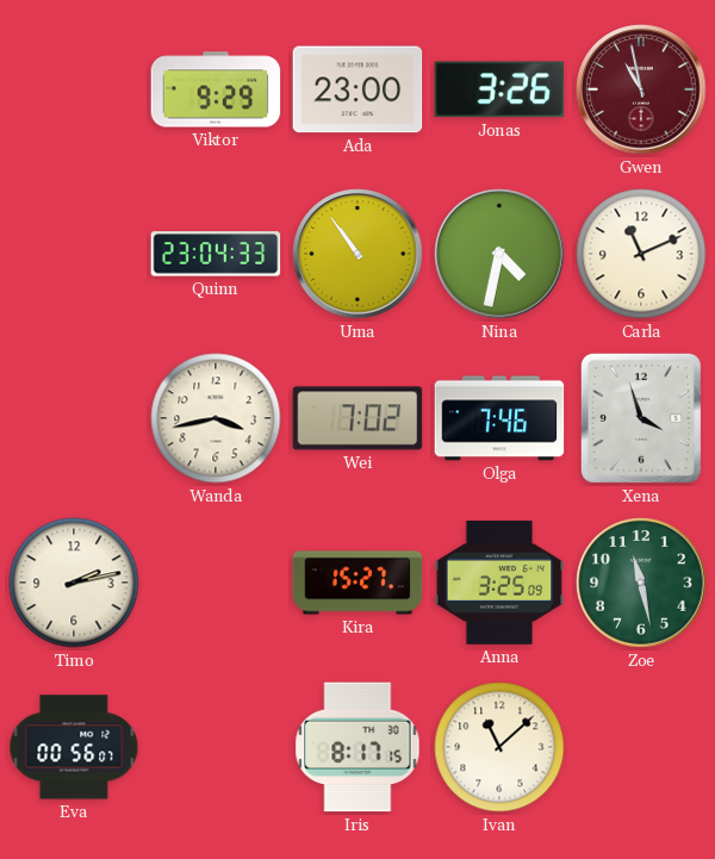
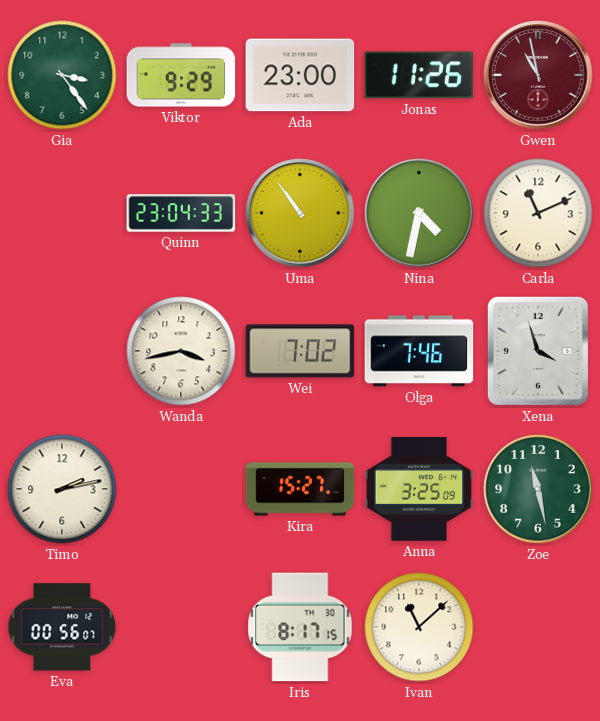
Gia: none -> 3:24
Jonas: 3:26 -> 11:26
